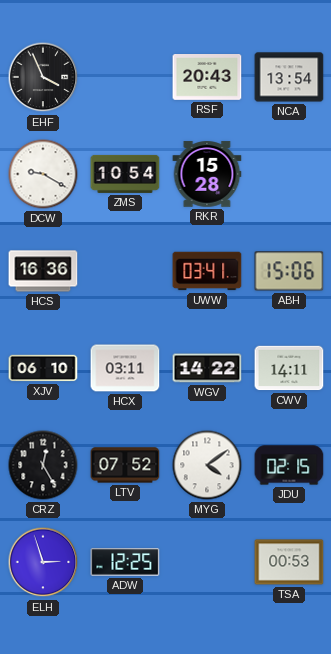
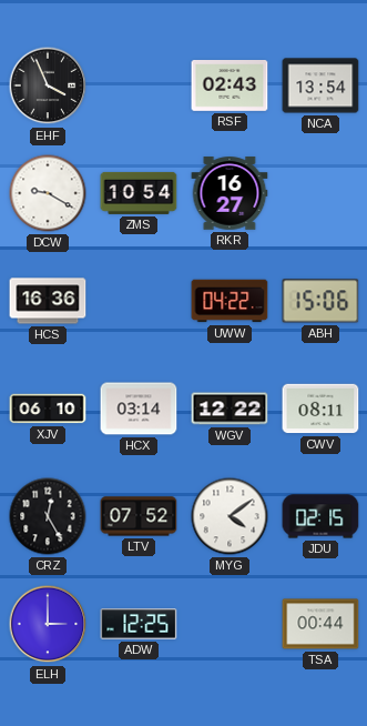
RSF: 20:43 -> 02:43
RKR: 15:28 -> 16:27
UWW: 03:41 -> 04:22
HCX: 03:11 -> 03:14
WGV: 14:22 -> 12:22
CWV: 14:11 -> 08:11
ELH: 2:57 -> 3:00
TSA: 00:53 -> 00:44
